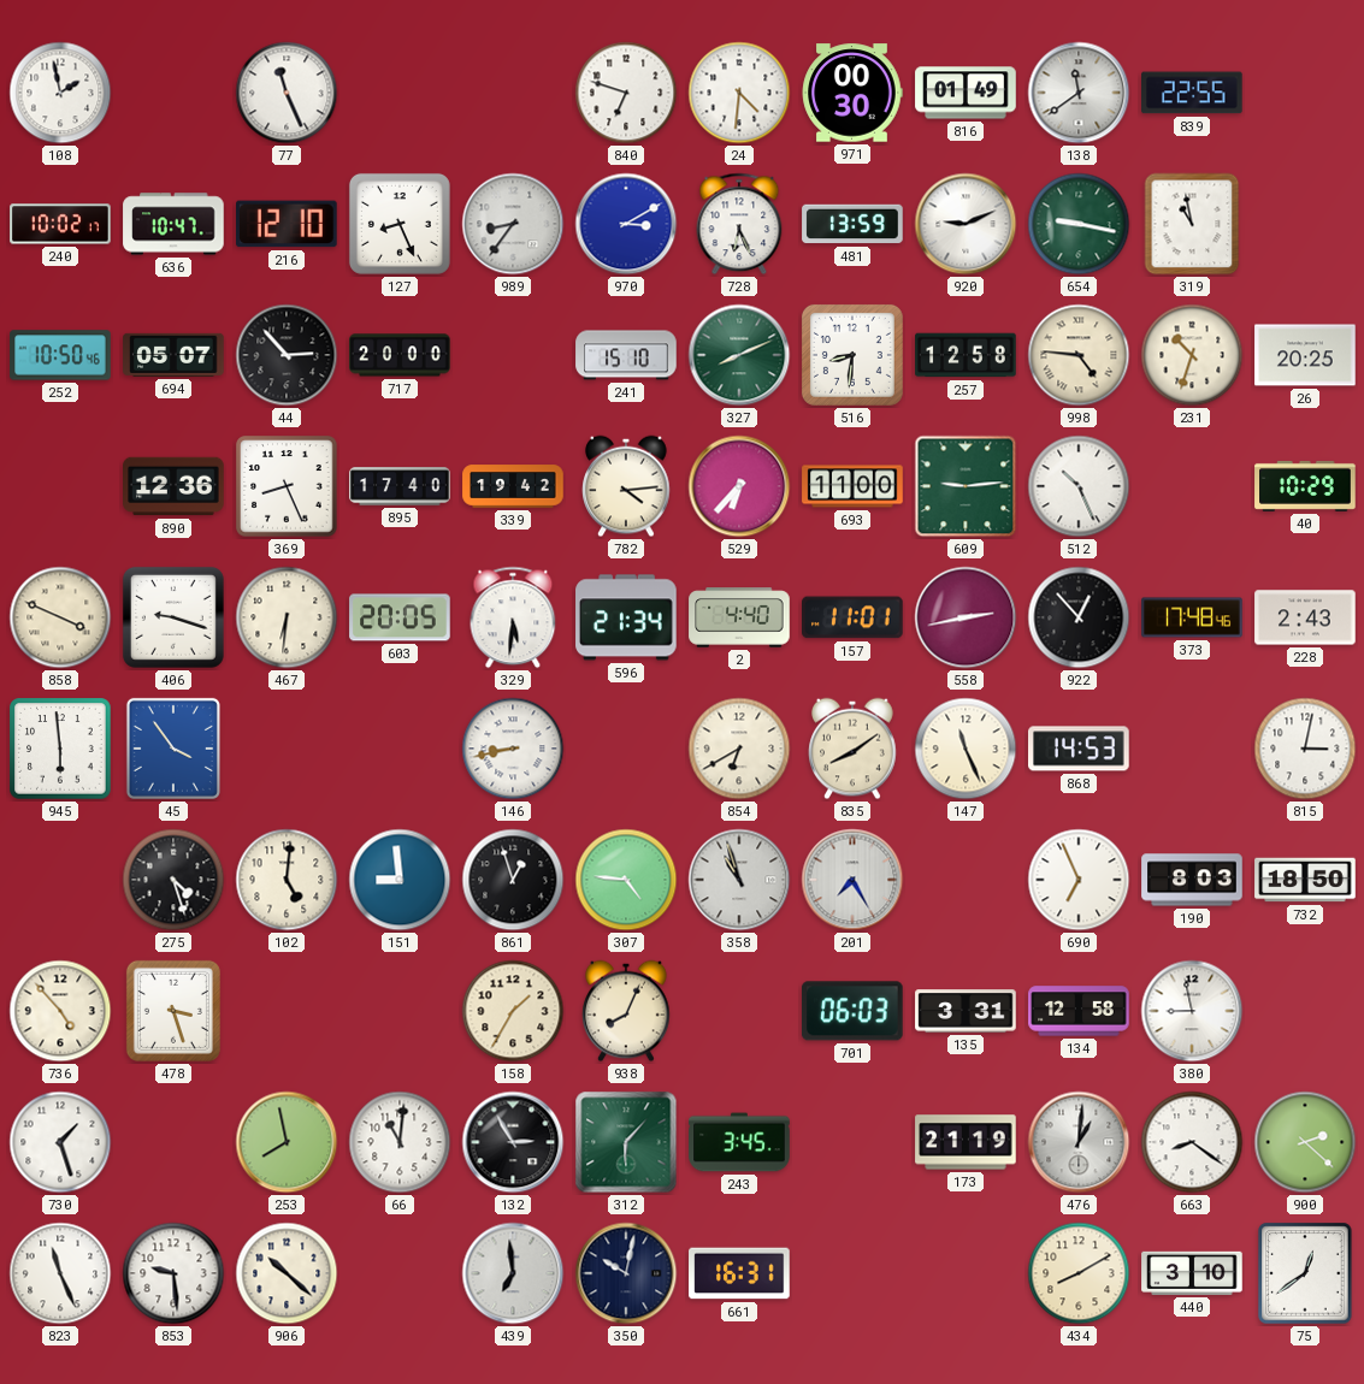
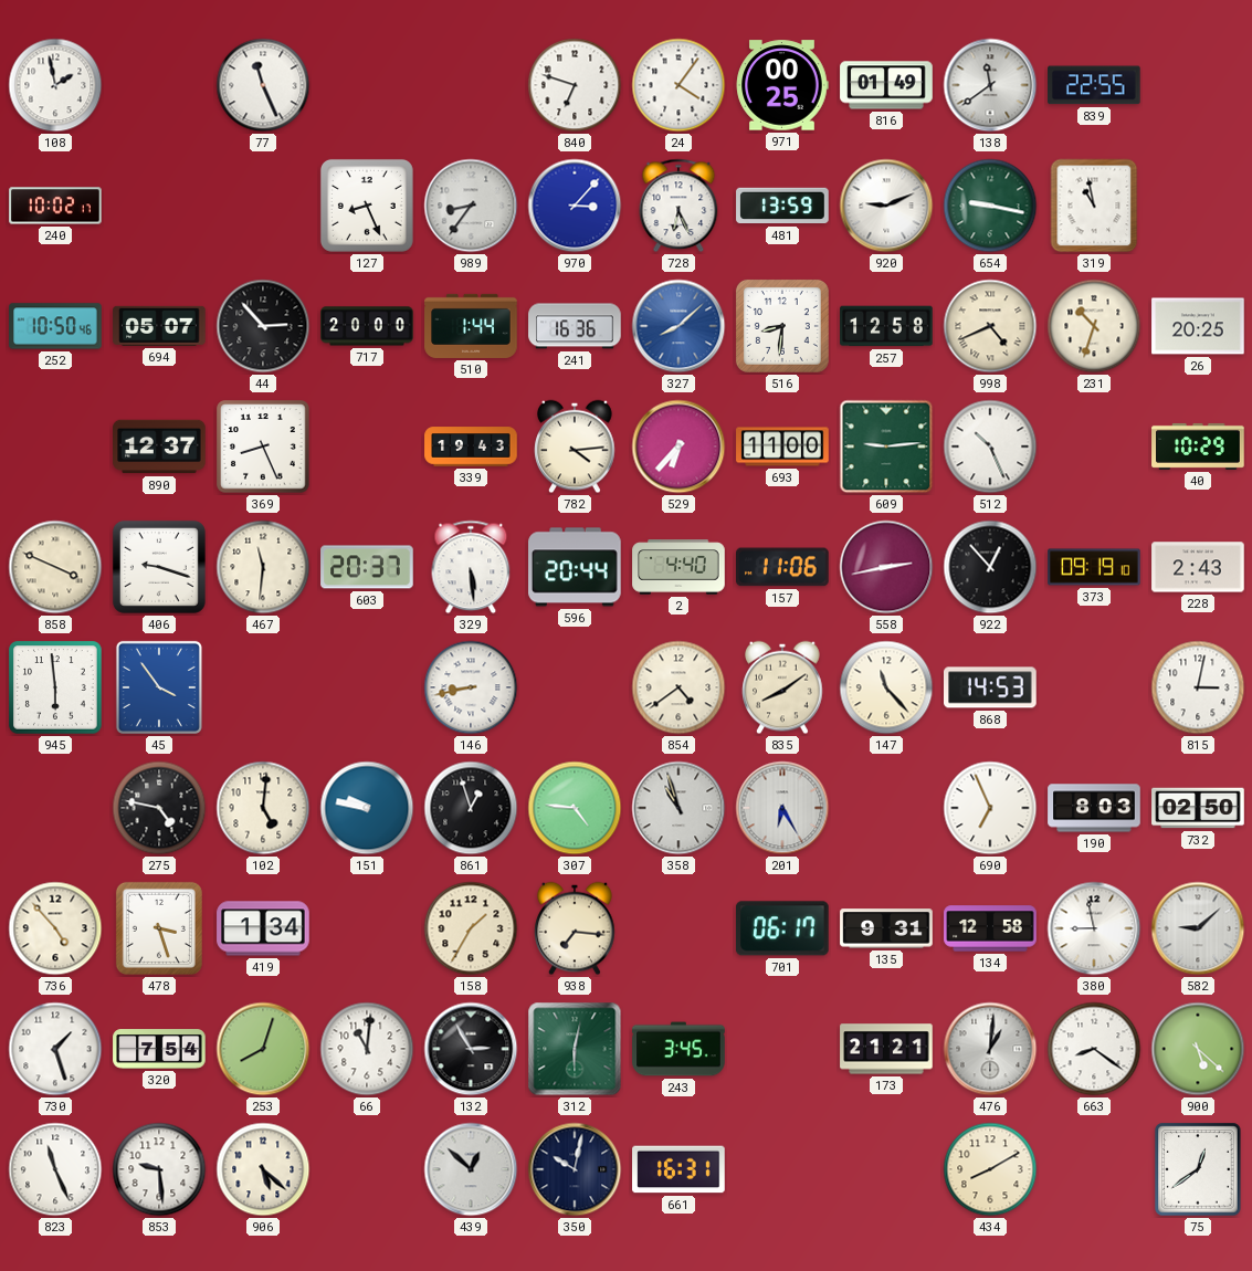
24: 4:31 -> 4:06
971: 00:30 -> 00:25
636: 10:47 -> none
216: 12:10 -> none
970: 3:10 -> 3:07
510: none -> 1:44
241: 15:10 -> 16:36
327: 8:11 -> 8:08
327 dial: green -> blue
998: 4:46 -> 4:41
890: 12:36 -> 12:37
895: 17:40 -> none
339: 19:42 -> 19:43
467: 6:31 -> 11:31
603: 20:05 -> 20:37
329: 5:31 -> 5:29
596: 21:34 -> 20:44
157: 11:01 -> 11:06
373: 17:48 -> 09:19
854: 6:40 -> 4:39
147: 11:26 -> 11:23
275: 4:27 -> 4:47
151: 8:59 -> 9:47
201: 7:25 -> 6:25
732: 18:50 -> 02:50
419: none -> 1:34
938: 8:04 -> 7:16
701: 06:03 -> 06:17
135: 3:31 -> 9:31
582: none -> 9:08
320: none -> 7:54
253: 7:58 -> 8:03
312: 6:07 -> 6:02
173: 21:19 -> 21:21
900: 2:22 -> 5:22
906: 10:22 -> 5:22
439: 6:59 -> 12:52
440: 3:10 -> none
